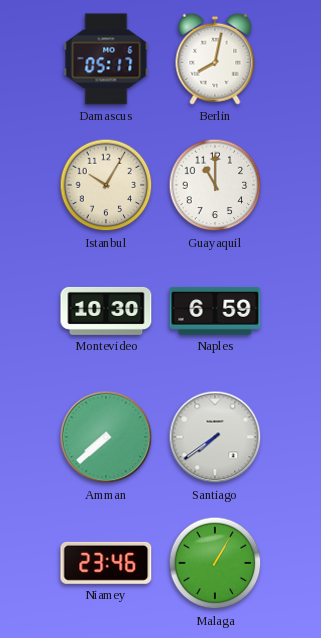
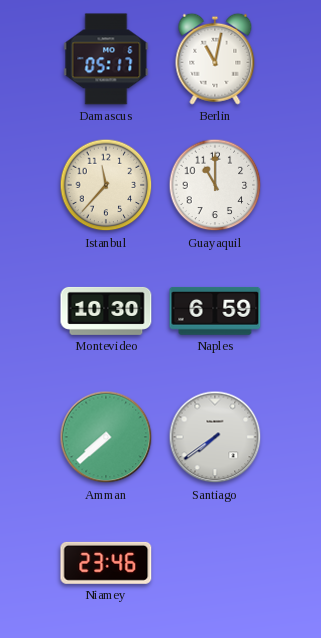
Berlin: 8:02 -> 11:02
Istanbul: 10:05 -> 11:37
Malaga: 1:05 -> none
